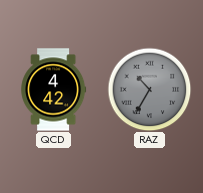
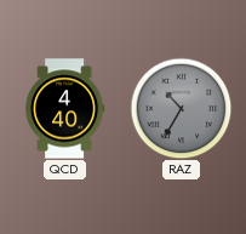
QCD: 4:42 -> 4:40
